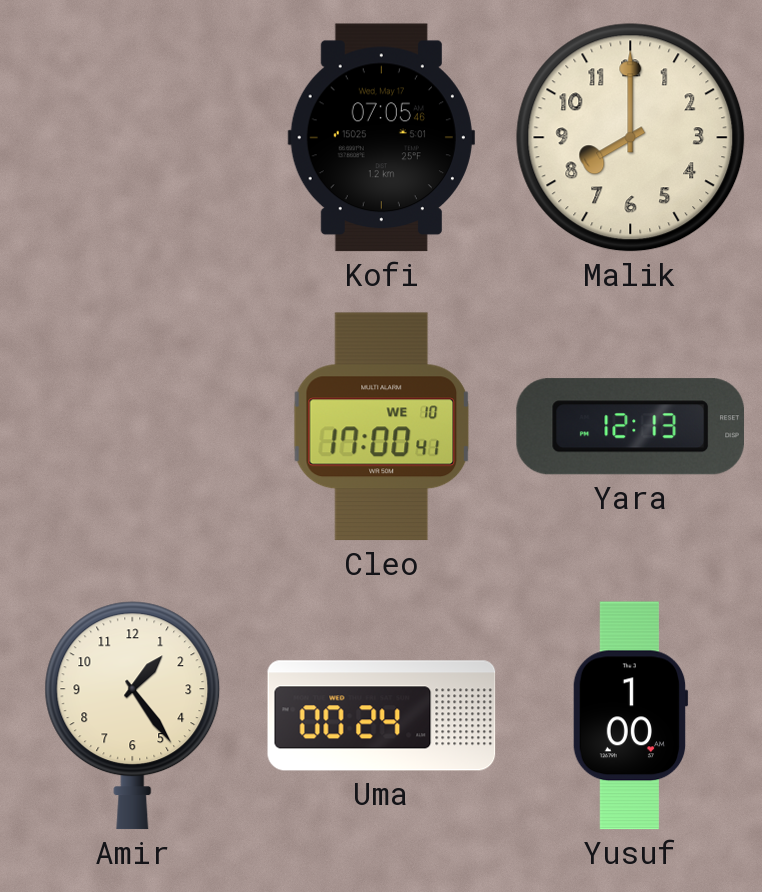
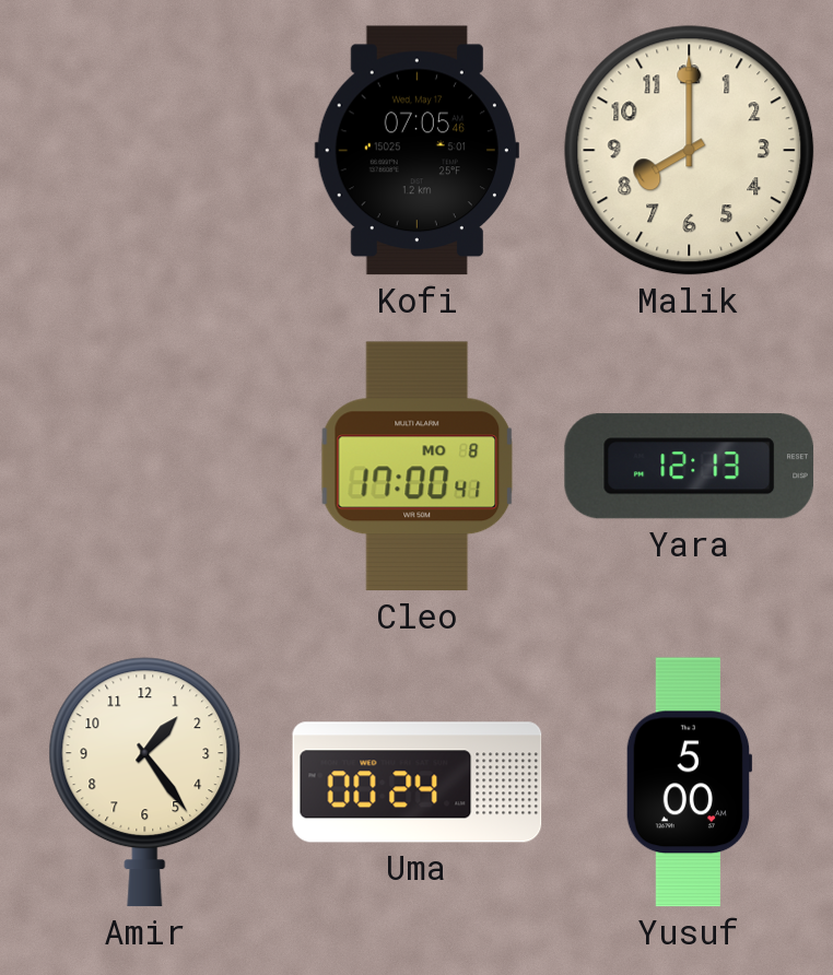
Cleo date: WE 10 -> MO 8
Yusuf: 1:00 -> 5:00
